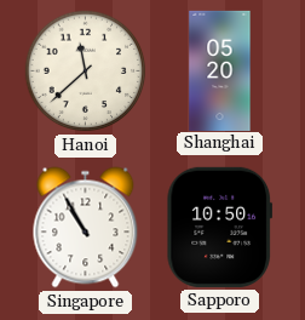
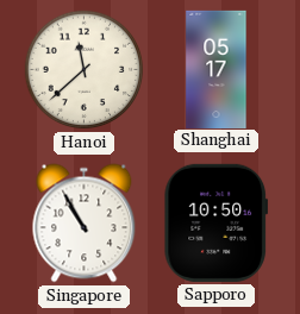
Shanghai: 05:20 -> 05:17
